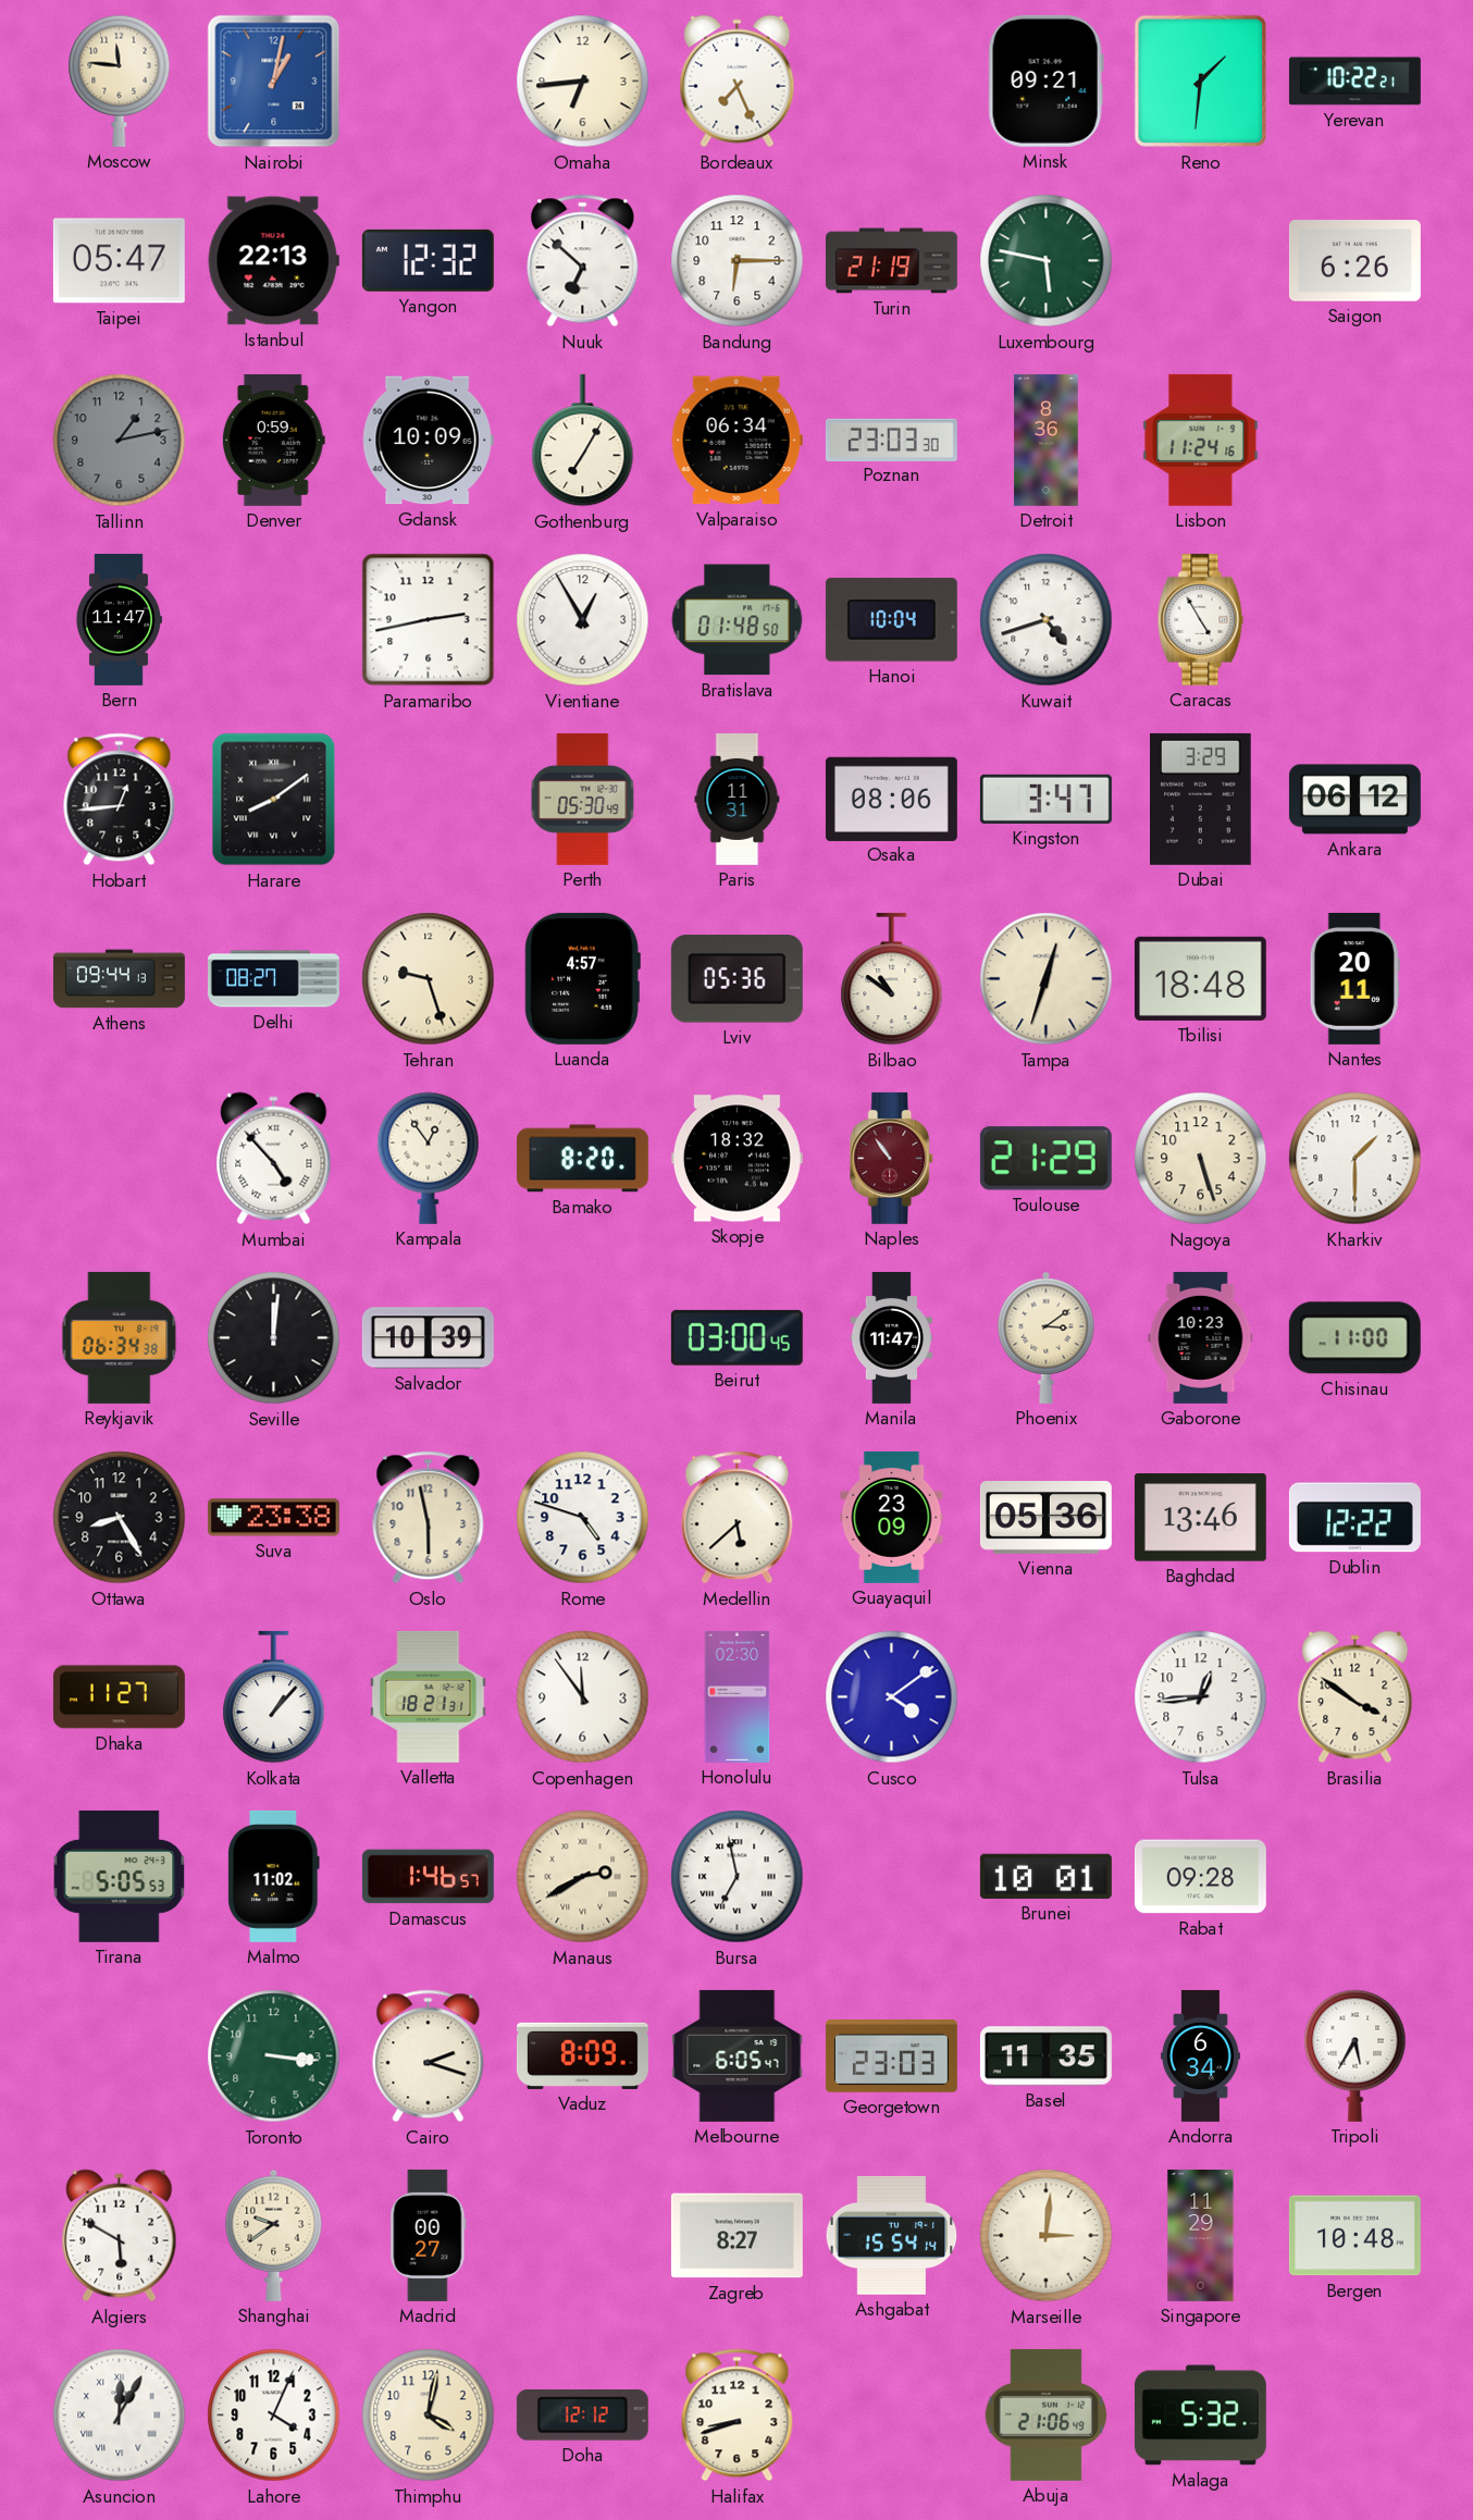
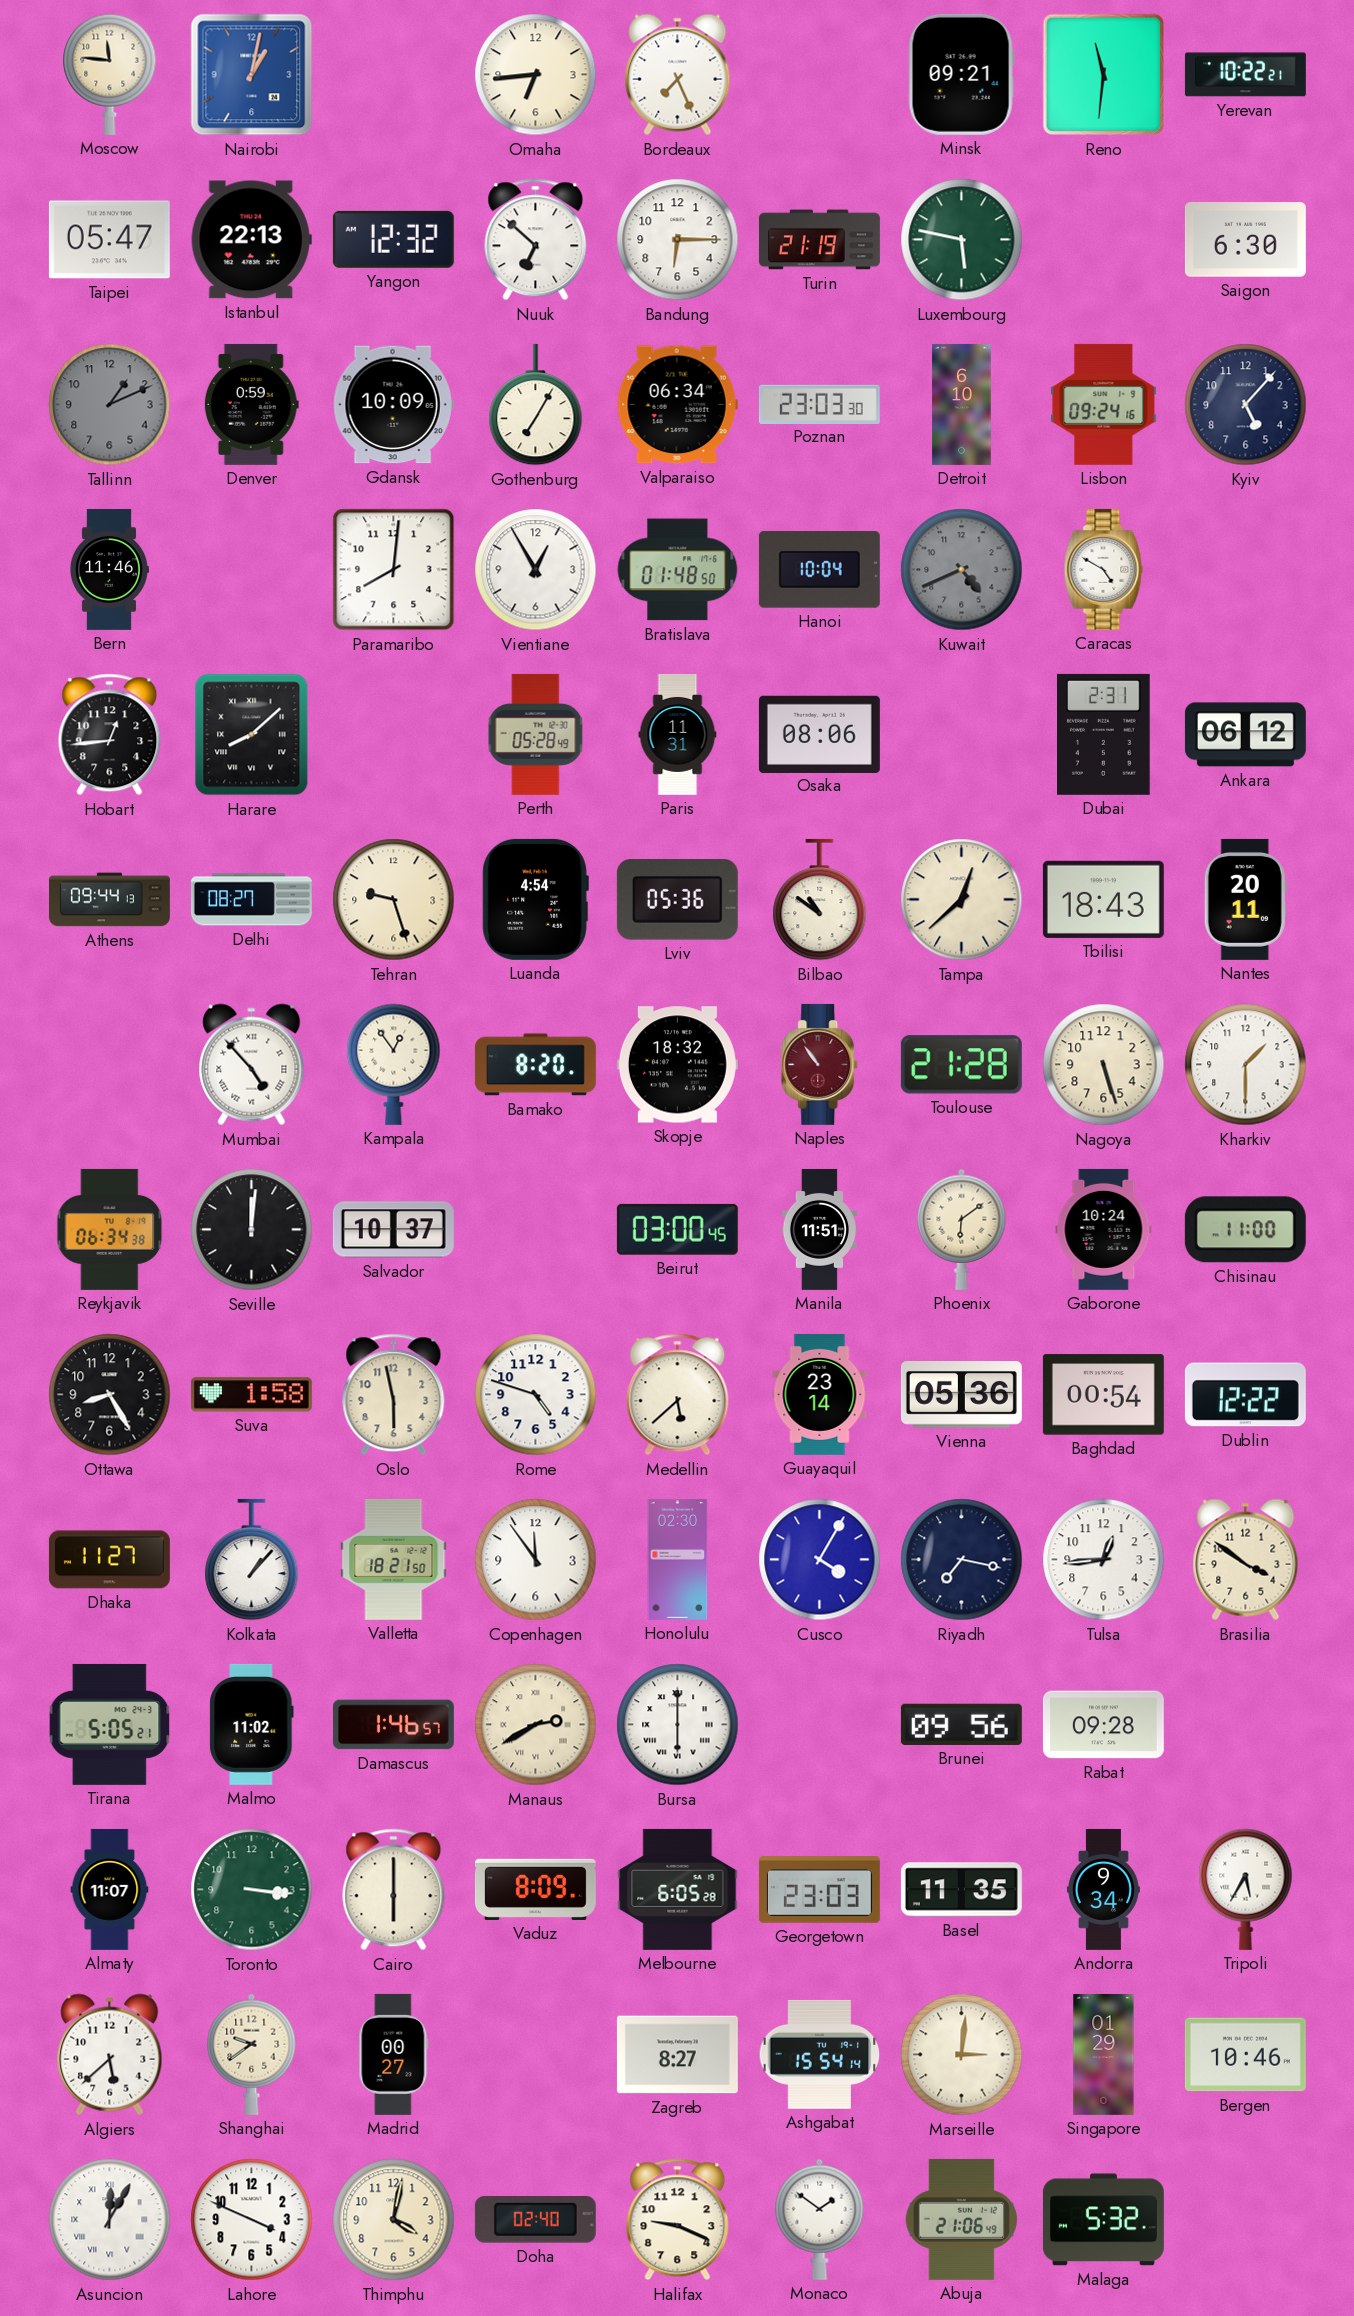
Reno: 1:31 -> 11:31
Saigon: 6:26 -> 6:30
Tallinn: 1:13 -> 1:11
Detroit: 8:36 -> 6:10
Lisbon: 11:24 -> 09:24
Kyiv: none -> 5:07
Bern: 11:47 -> 11:46
Paramaribo: 2:43 -> 8:01
Kuwait: 4:42 -> 4:41
Kuwait dial: white -> grey
Caracas: 4:55 -> 4:50
Harare: 8:09 -> 8:08
Perth: 05:30 -> 05:28
Kingston: 3:47 -> none
Dubai: 3:29 -> 2:31
Luanda: 4:57 -> 4:54
Tampa: 12:33 -> 12:38
Tbilisi: 18:48 -> 18:43
Toulouse: 21:29 -> 21:28
Salvador: 10:39 -> 10:37
Manila: 11:47 -> 11:51
Phoenix: 3:09 -> 6:09
Gaborone: 10:23 -> 10:24
Suva: 23:38 -> 1:58
Guayaquil: 23:09 -> 23:14
Baghdad: 13:46 -> 00:54
Valletta: 18:21:31 -> 18:21:50
Cusco: 4:09 -> 4:05
Riyadh: none -> 7:17
Tirana: 5:05:53 -> 5:05:21
Bursa: 6:58 -> 6:00
Brunei: 10:01 -> 09:56
Almaty: none -> 11:07
Cairo: 2:18 -> 6:00
Melbourne: 6:05:47 -> 6:05:28
Andorra: 6:34 -> 9:34
Algiers: 5:50 -> 5:38
Singapore: 11:29 -> 01:29
Bergen: 10:48 -> 10:46
Lahore: 4:04 -> 3:49
Doha: 12:12 -> 02:40
Halifax: 8:42 -> 9:19
Monaco: none -> 1:51
